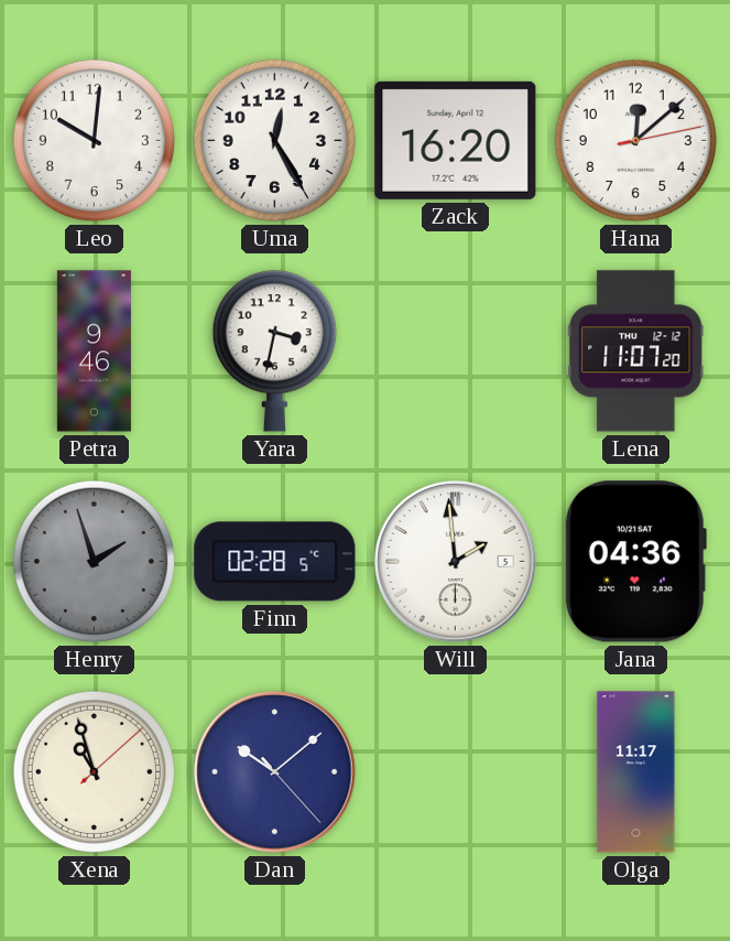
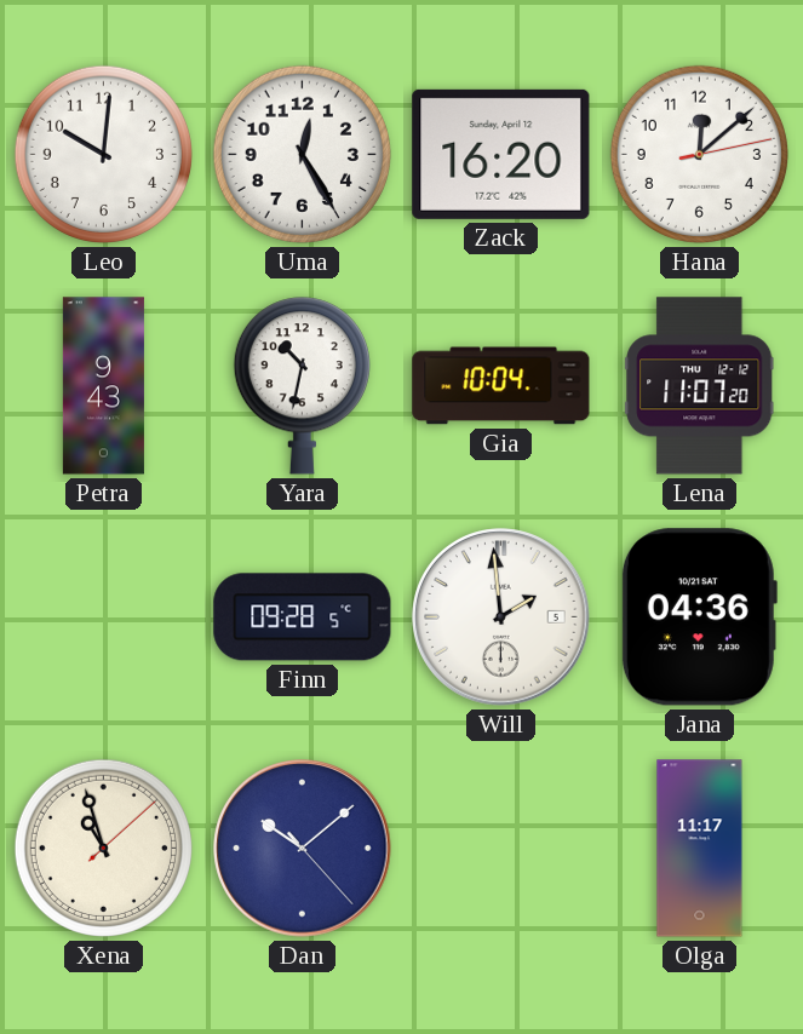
Petra: 9:46 -> 9:43
Yara: 3:32 -> 10:32
Gia: none -> 10:04
Henry: 1:57 -> none
Finn: 02:28 -> 09:28
